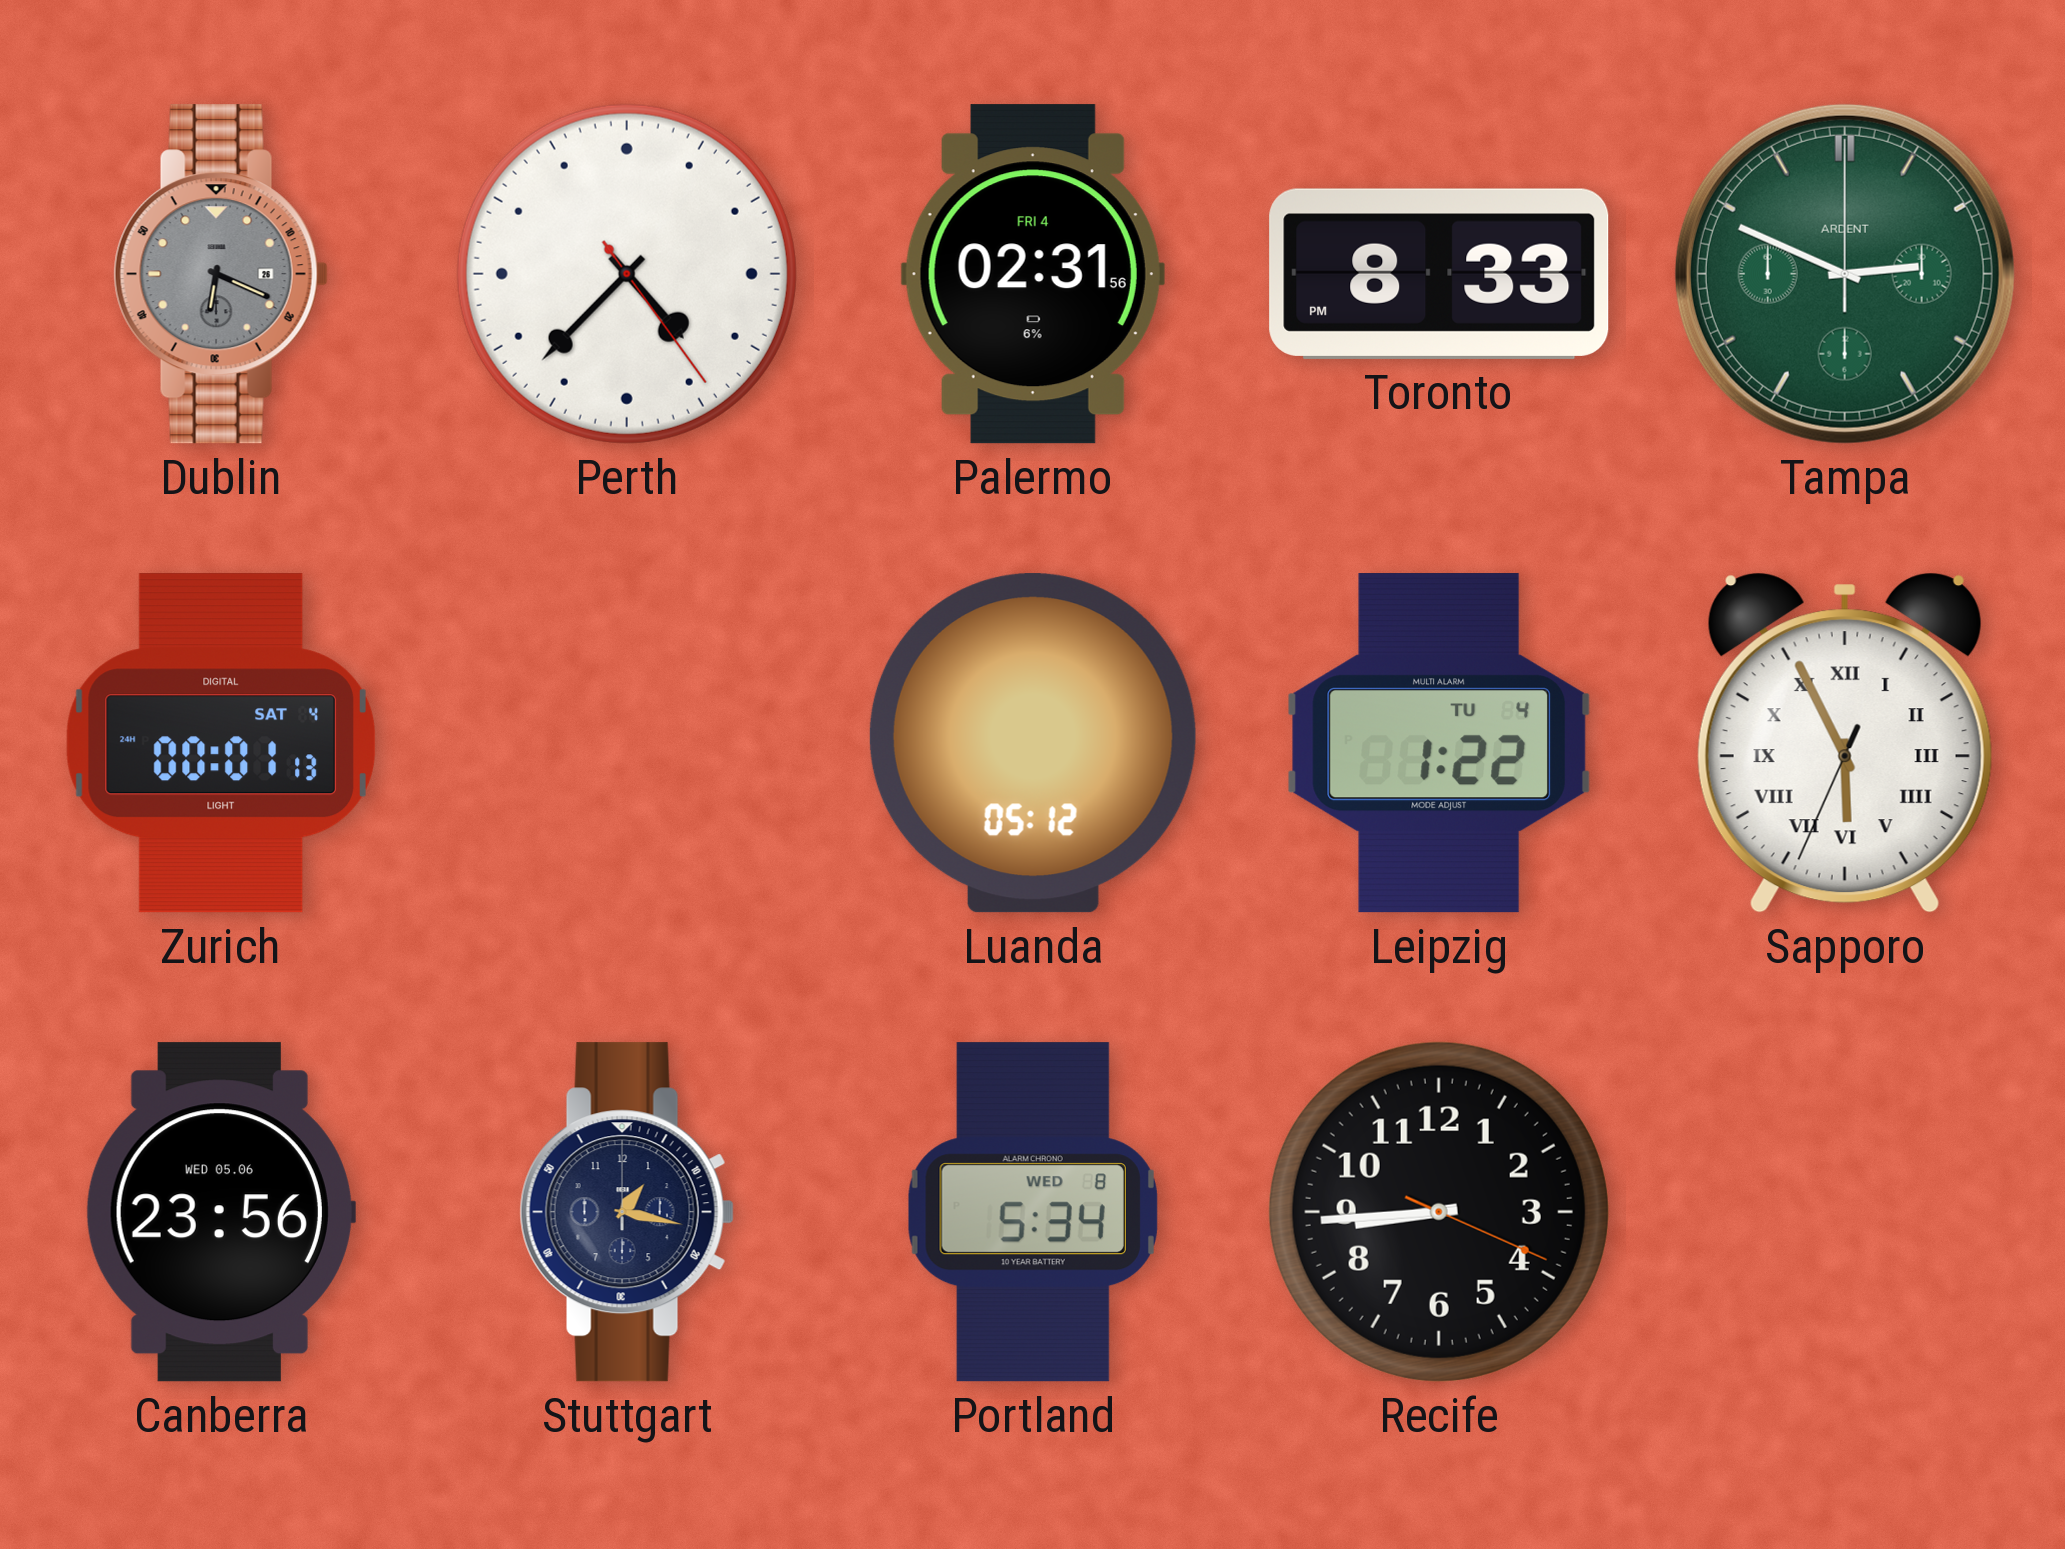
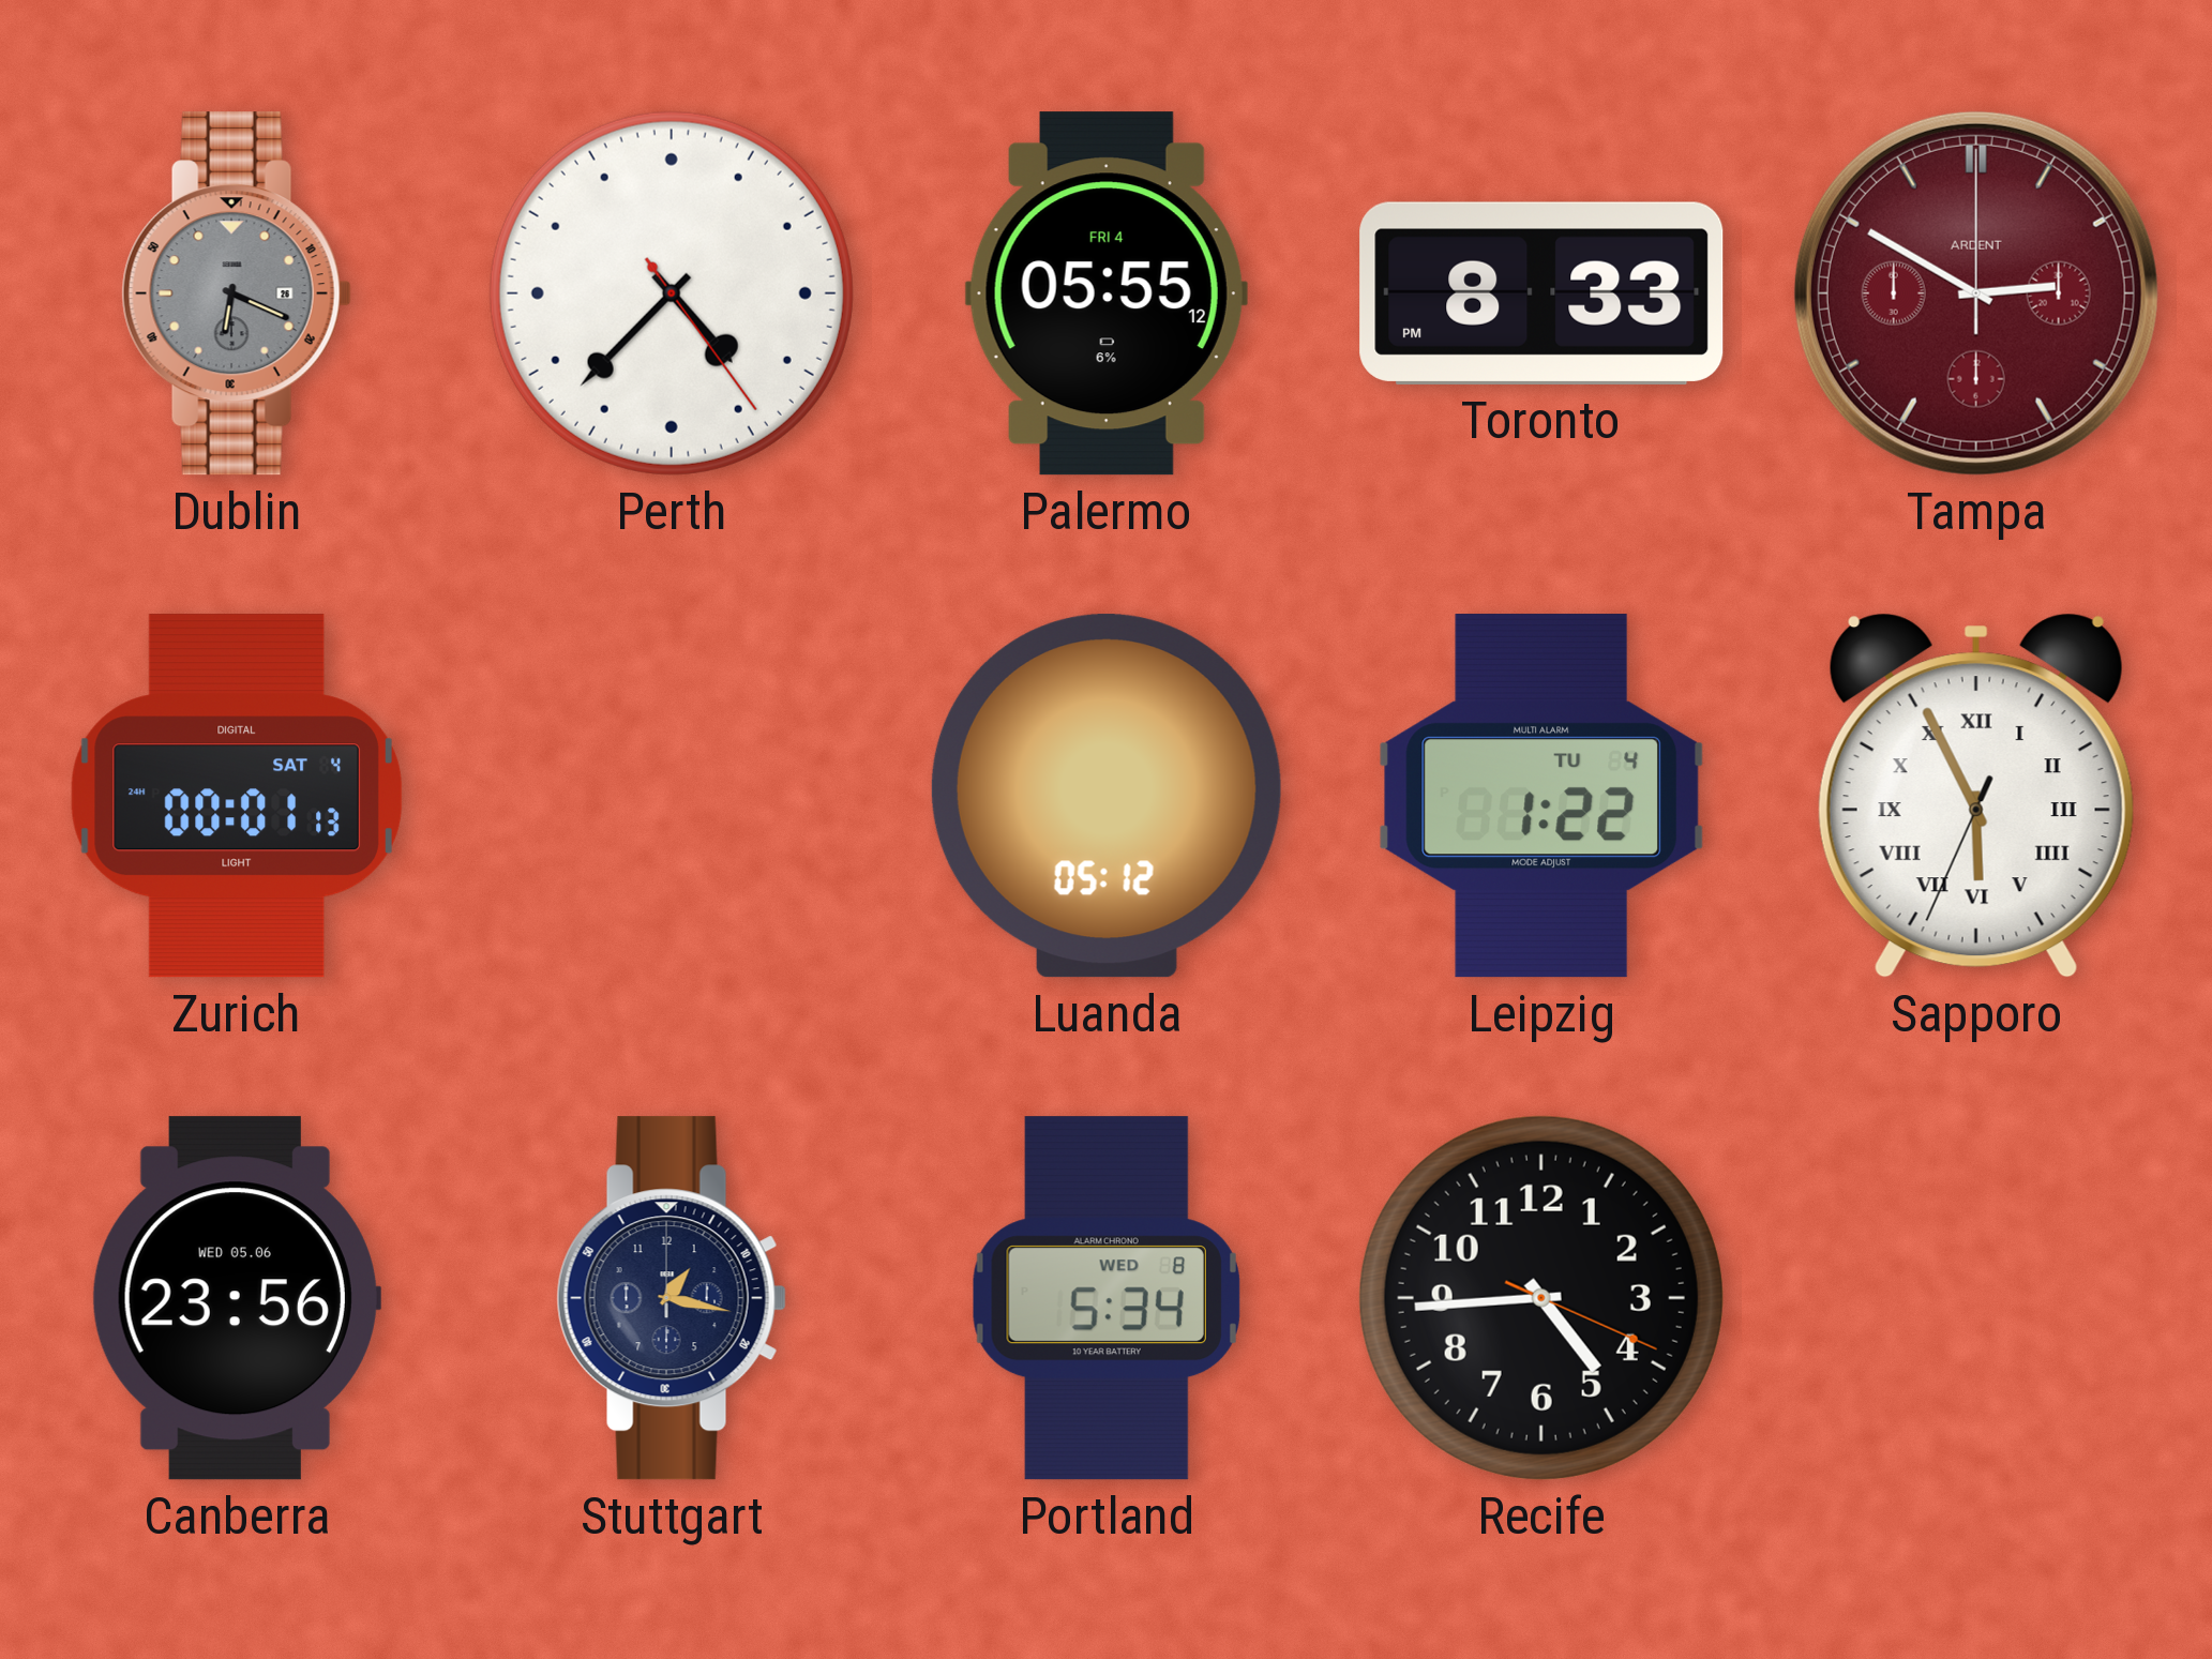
Palermo: 02:31 -> 05:55
Tampa: 2:49 -> 2:50
Tampa dial: green -> burgundy
Recife: 8:44 -> 4:44
